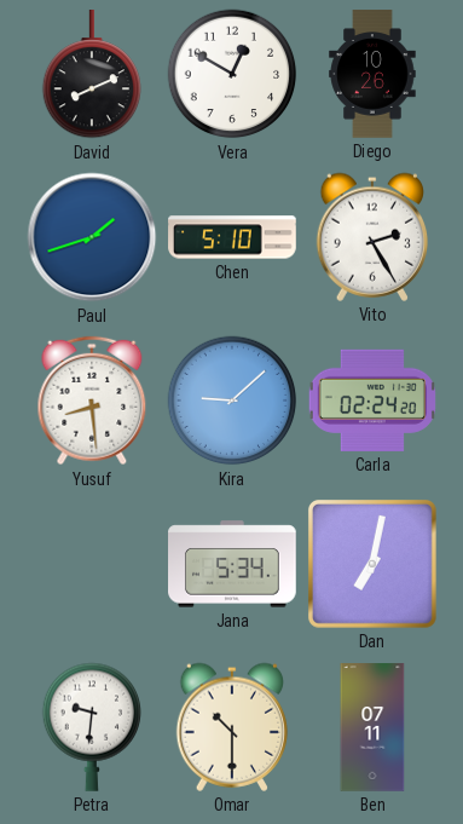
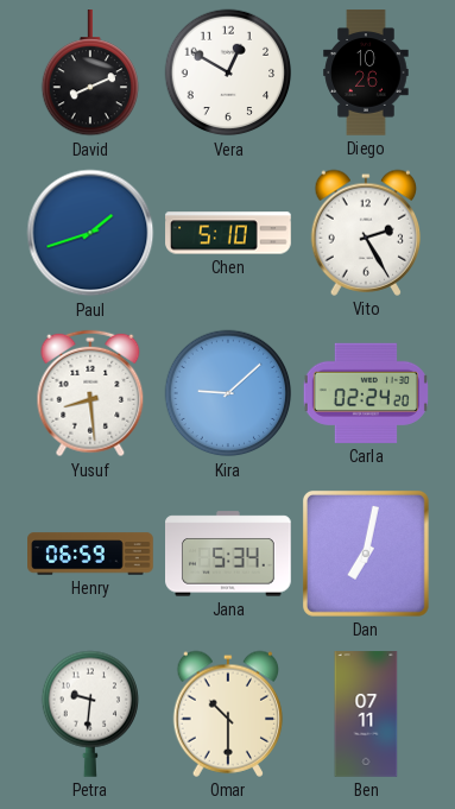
Henry: none -> 06:59
